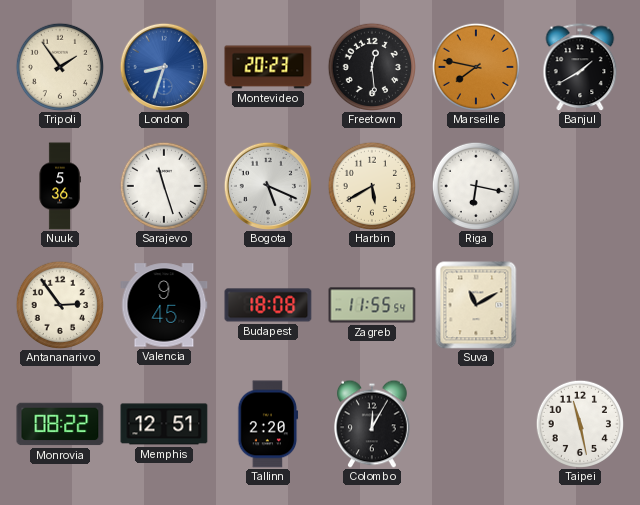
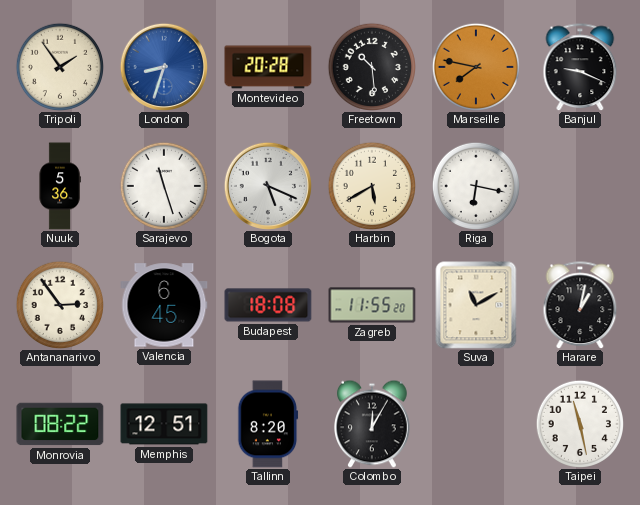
Montevideo: 20:23 -> 20:28
Freetown: 12:29 -> 10:29
Banjul: 1:40 -> 9:19
Valencia: 9:45 -> 6:45
Zagreb: 11:55:54 -> 11:55:20
Harare: none -> 1:02
Tallinn: 2:20 -> 8:20
